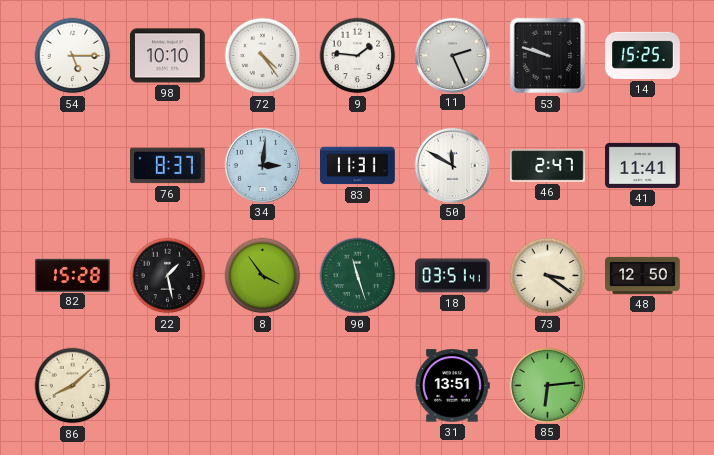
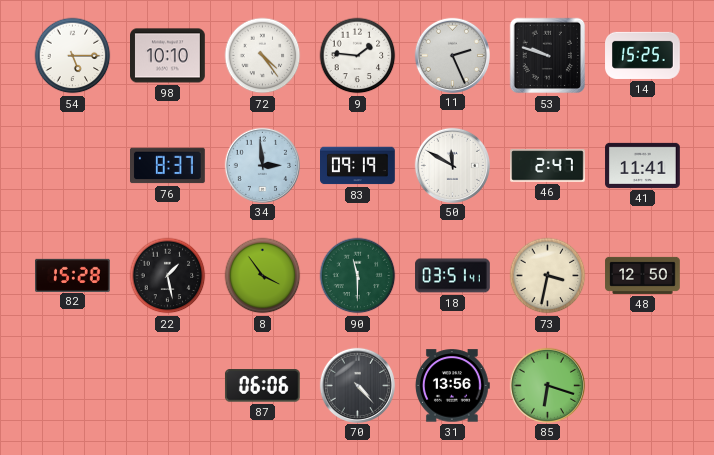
34: 3:01 -> 2:59
83: 11:31 -> 09:19
90: 11:27 -> 11:30
73: 3:21 -> 3:32
86: 8:08 -> none
87: none -> 06:06
70: none -> 4:23
31: 13:51 -> 13:56
85: 6:14 -> 6:18
